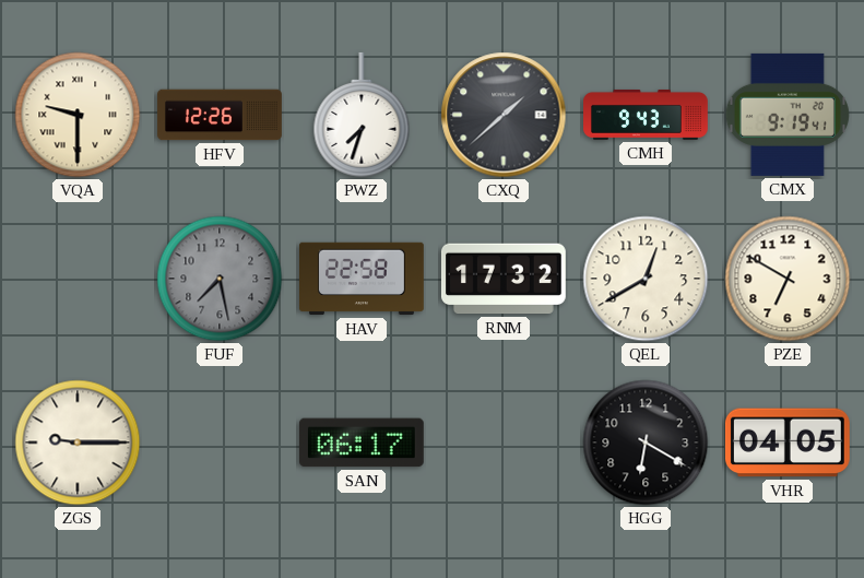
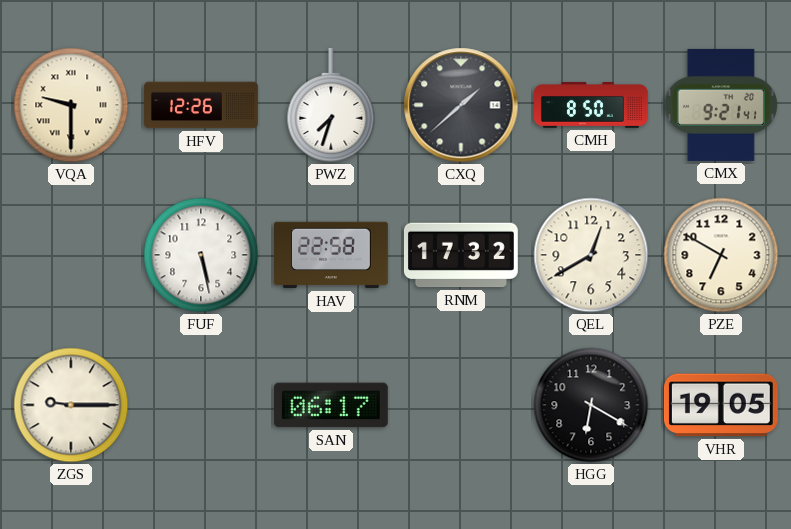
CMH: 9:43 -> 8:50
CMX: 9:19 -> 9:21
FUF: 7:28 -> 5:28
FUF dial: grey -> white
VHR: 04:05 -> 19:05
